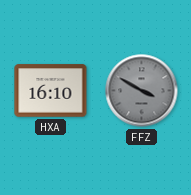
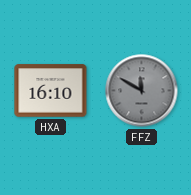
FFZ: 3:50 -> 11:50
